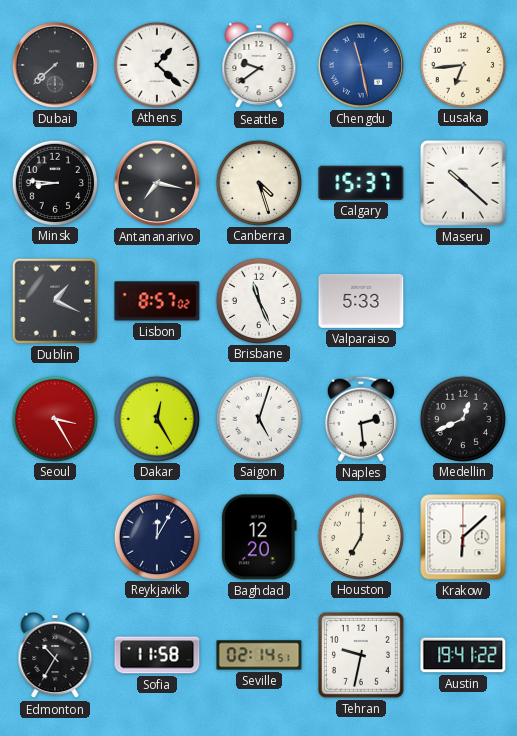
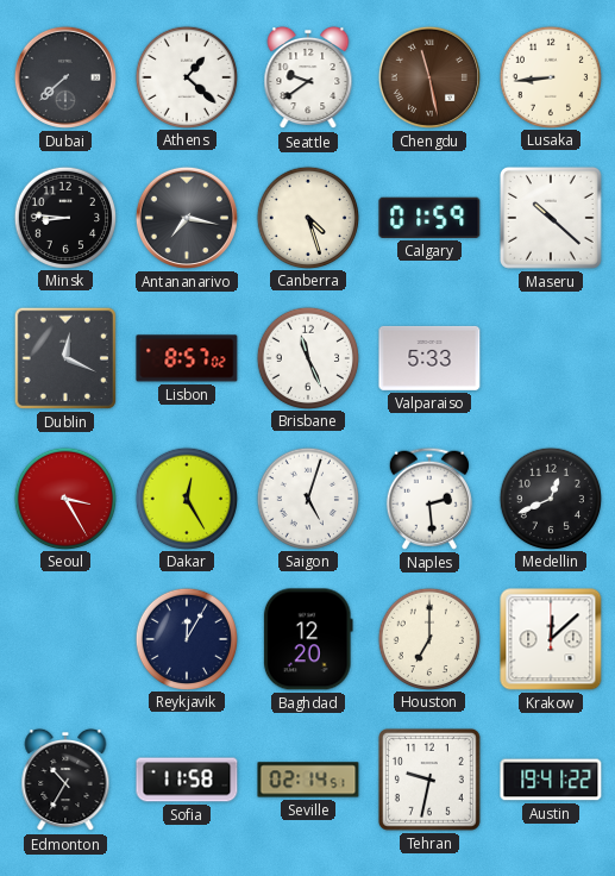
Chengdu dial: blue -> brown
Lusaka: 6:44 -> 8:44
Calgary: 15:37 -> 01:59
Dublin: 1:19 -> 12:19
Krakow: 6:08 -> 12:08
